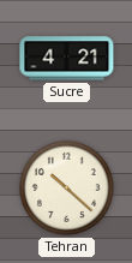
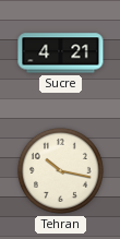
Tehran: 10:22 -> 10:17
